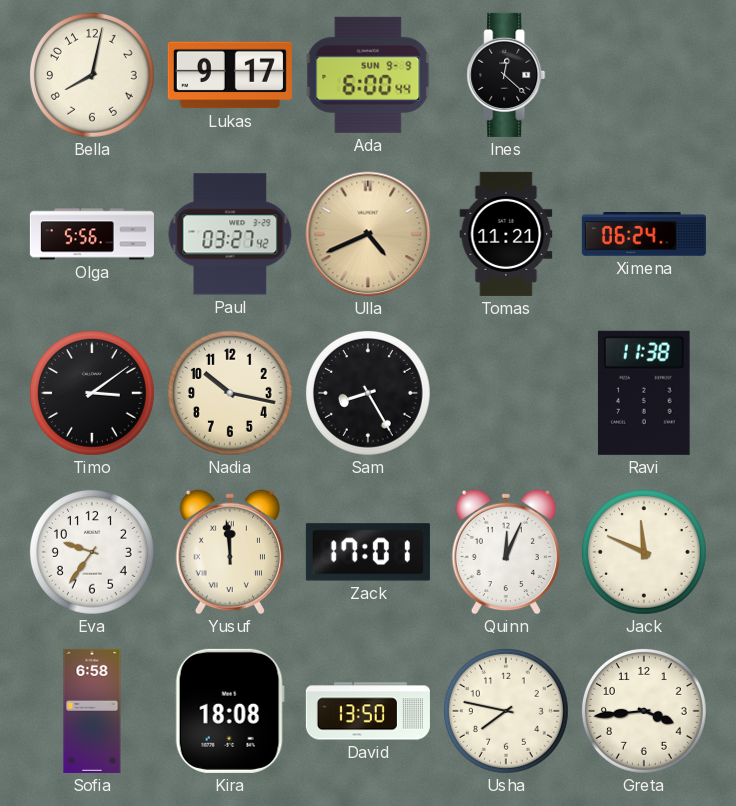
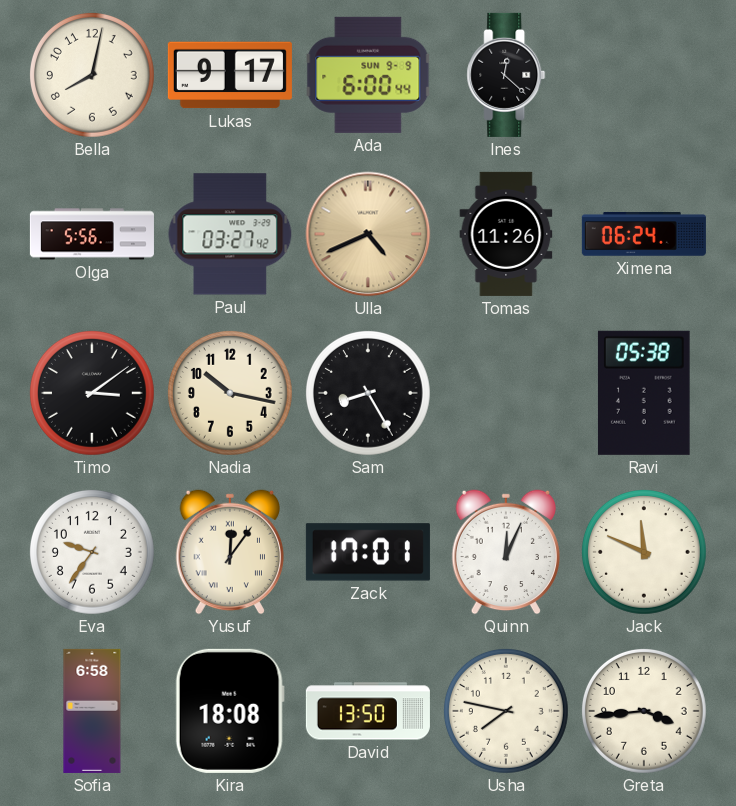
Tomas: 11:21 -> 11:26
Ravi: 11:38 -> 05:38
Yusuf: 11:59 -> 12:06
